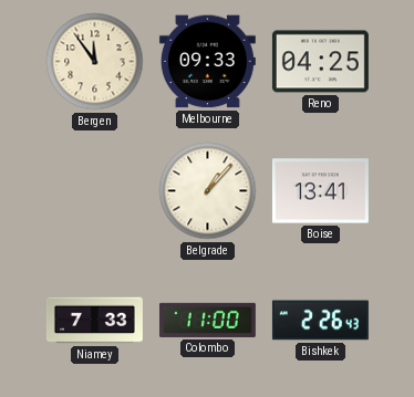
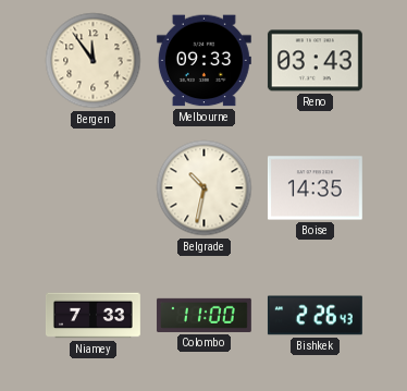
Reno: 04:25 -> 03:43
Belgrade: 1:07 -> 10:32
Boise: 13:41 -> 14:35
